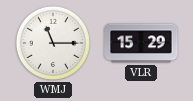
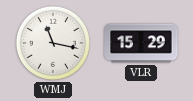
WMJ: 11:15 -> 11:17
